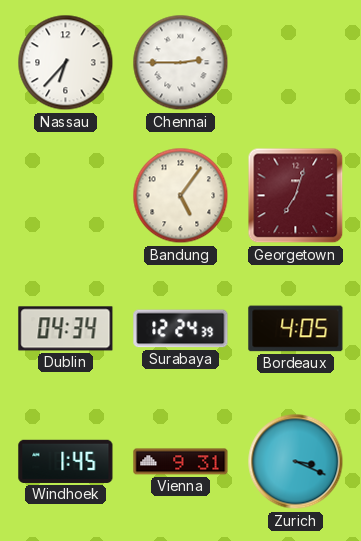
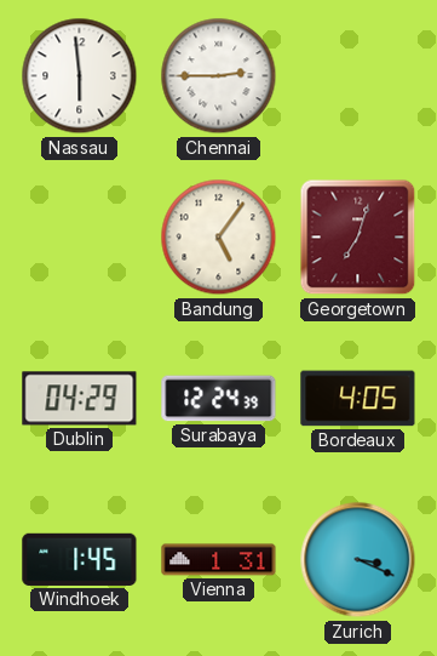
Nassau: 6:37 -> 5:59
Dublin: 04:34 -> 04:29
Vienna: 9:31 -> 1:31
